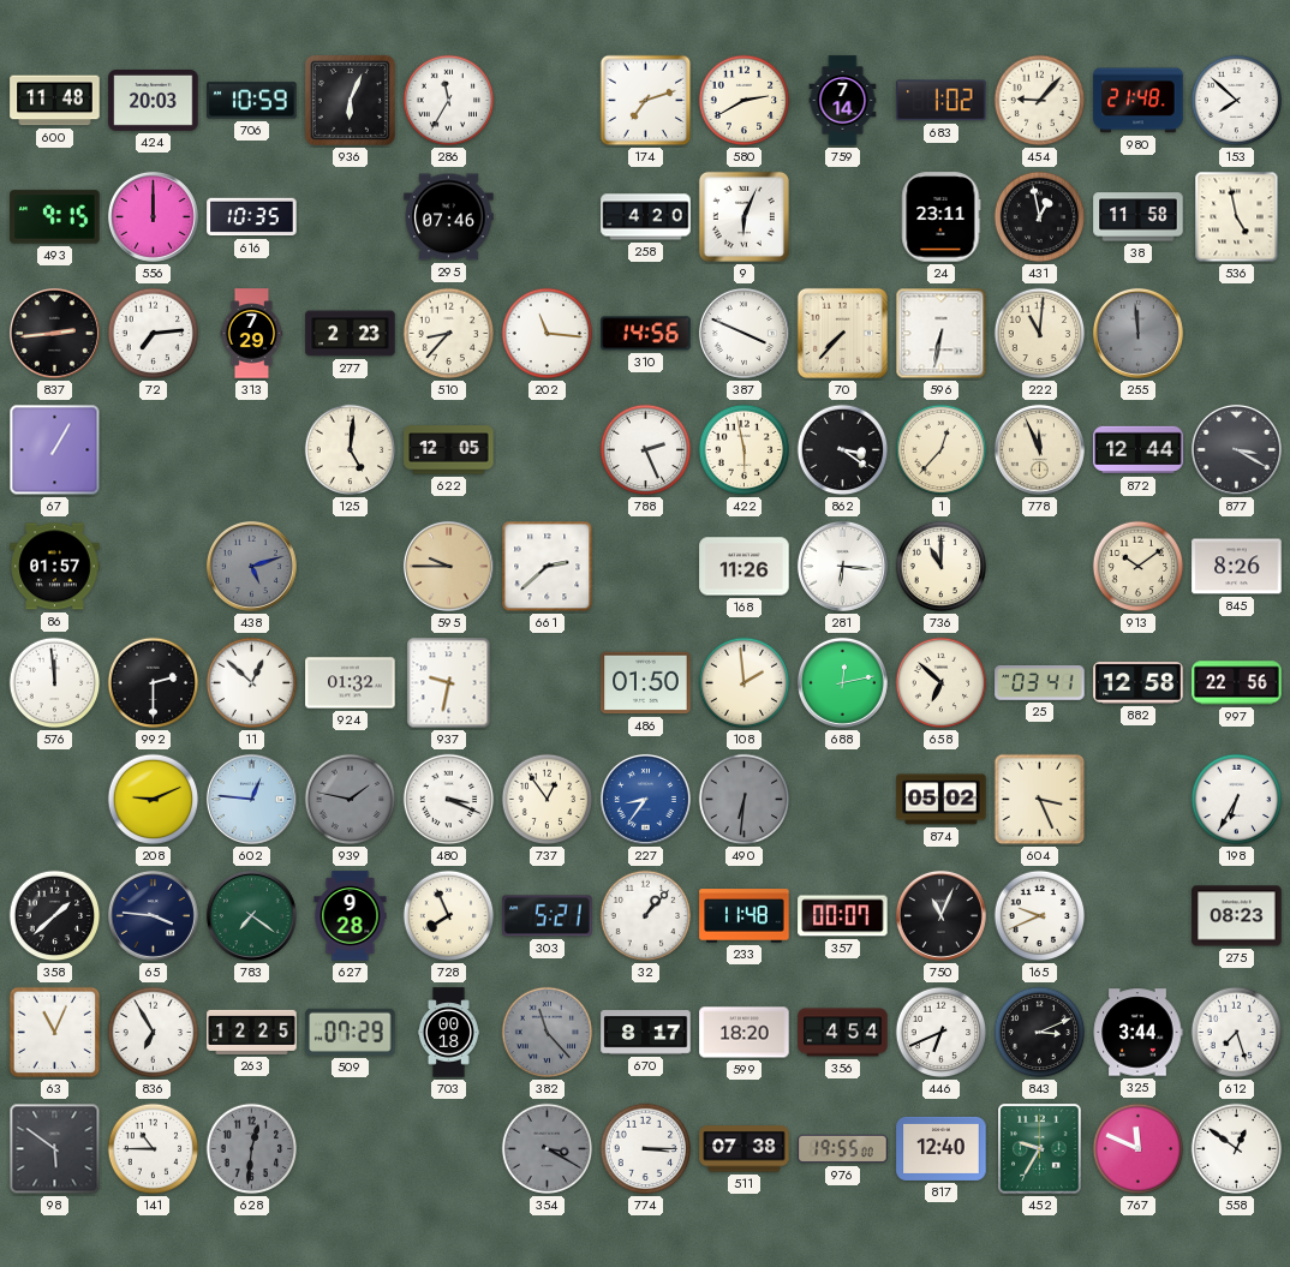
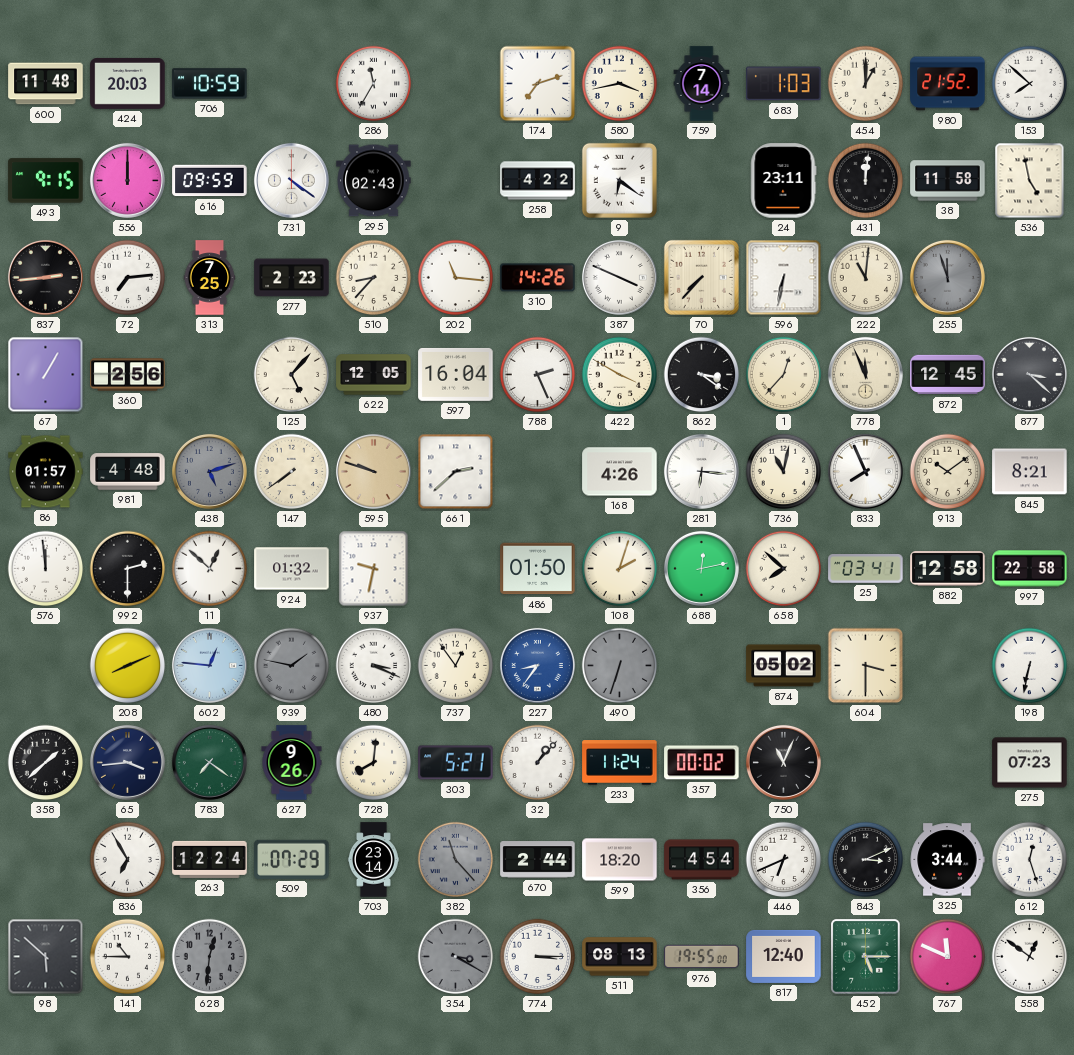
936: 6:04 -> none
580: 2:40 -> 3:43
683: 1:02 -> 1:03
454: 9:07 -> 1:00
980: 21:48 -> 21:52
616: 10:35 -> 09:59
731: none -> 4:21
295: 07:46 -> 02:43
258: 4:20 -> 4:22
9: 6:04 -> 6:21
431: 12:58 -> 12:01
313: 7:29 -> 7:25
310: 14:56 -> 14:26
255: 11:59 -> 11:57
360: none -> 2:56
125: 5:01 -> 5:07
597: none -> 16:04
422: 5:58 -> 3:50
872: 12:44 -> 12:45
877: 3:20 -> 3:22
981: none -> 4:48
147: none -> 7:39
595: 9:45 -> 9:48
168: 11:26 -> 4:26
736: 11:00 -> 11:02
833: none -> 7:56
845: 8:26 -> 8:21
108: 1:59 -> 2:03
658: 6:52 -> 7:52
997: 22:56 -> 22:58
208: 9:11 -> 8:11
490: 6:31 -> 6:33
604: 3:26 -> 3:30
198: 6:35 -> 6:32
65: 3:46 -> 3:44
627: 9:28 -> 9:26
728: 7:56 -> 8:01
233: 11:48 -> 11:24
357: 00:07 -> 00:02
165: 9:41 -> none
275: 08:23 -> 07:23
63: 11:04 -> none
263: 12:25 -> 12:24
703: 00:18 -> 23:14
670: 8:17 -> 2:44
612: 7:27 -> 12:27
98: 5:51 -> 5:52
511: 07:38 -> 08:13
452: 9:35 -> 5:15
